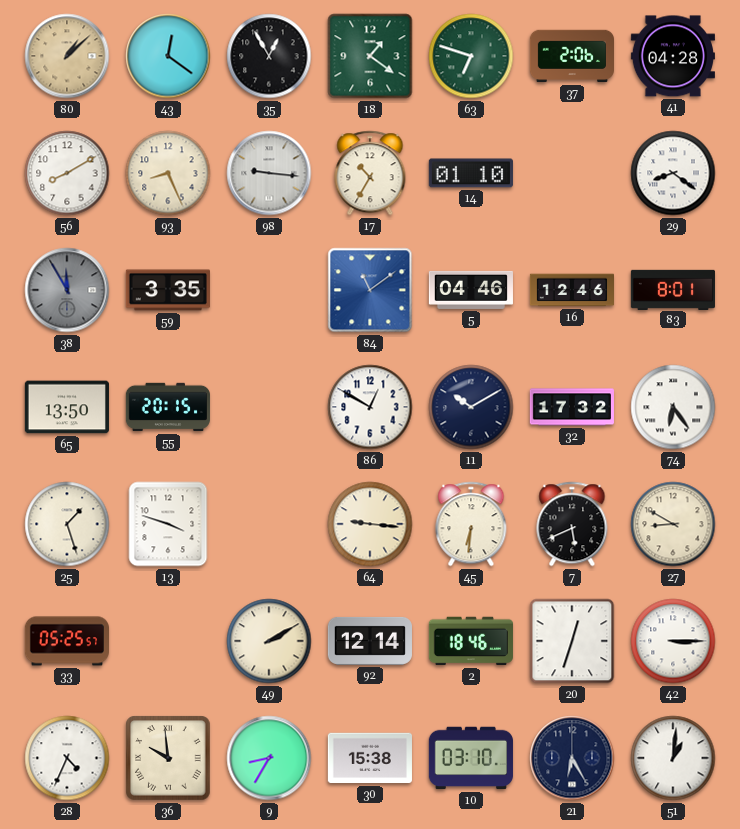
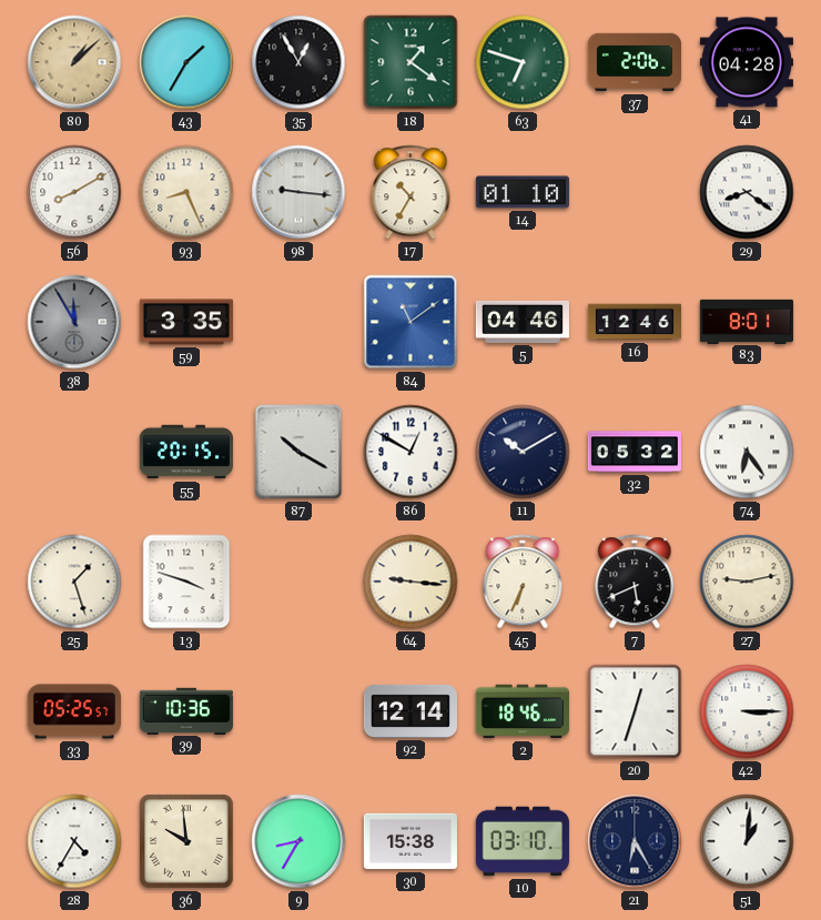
43: 12:21 -> 1:35
65: 13:50 -> none
87: none -> 10:20
32: 17:32 -> 05:32
45: 6:31 -> 6:34
27: 8:50 -> 9:13
39: none -> 10:36
49: 2:10 -> none
28: 4:34 -> 4:35
